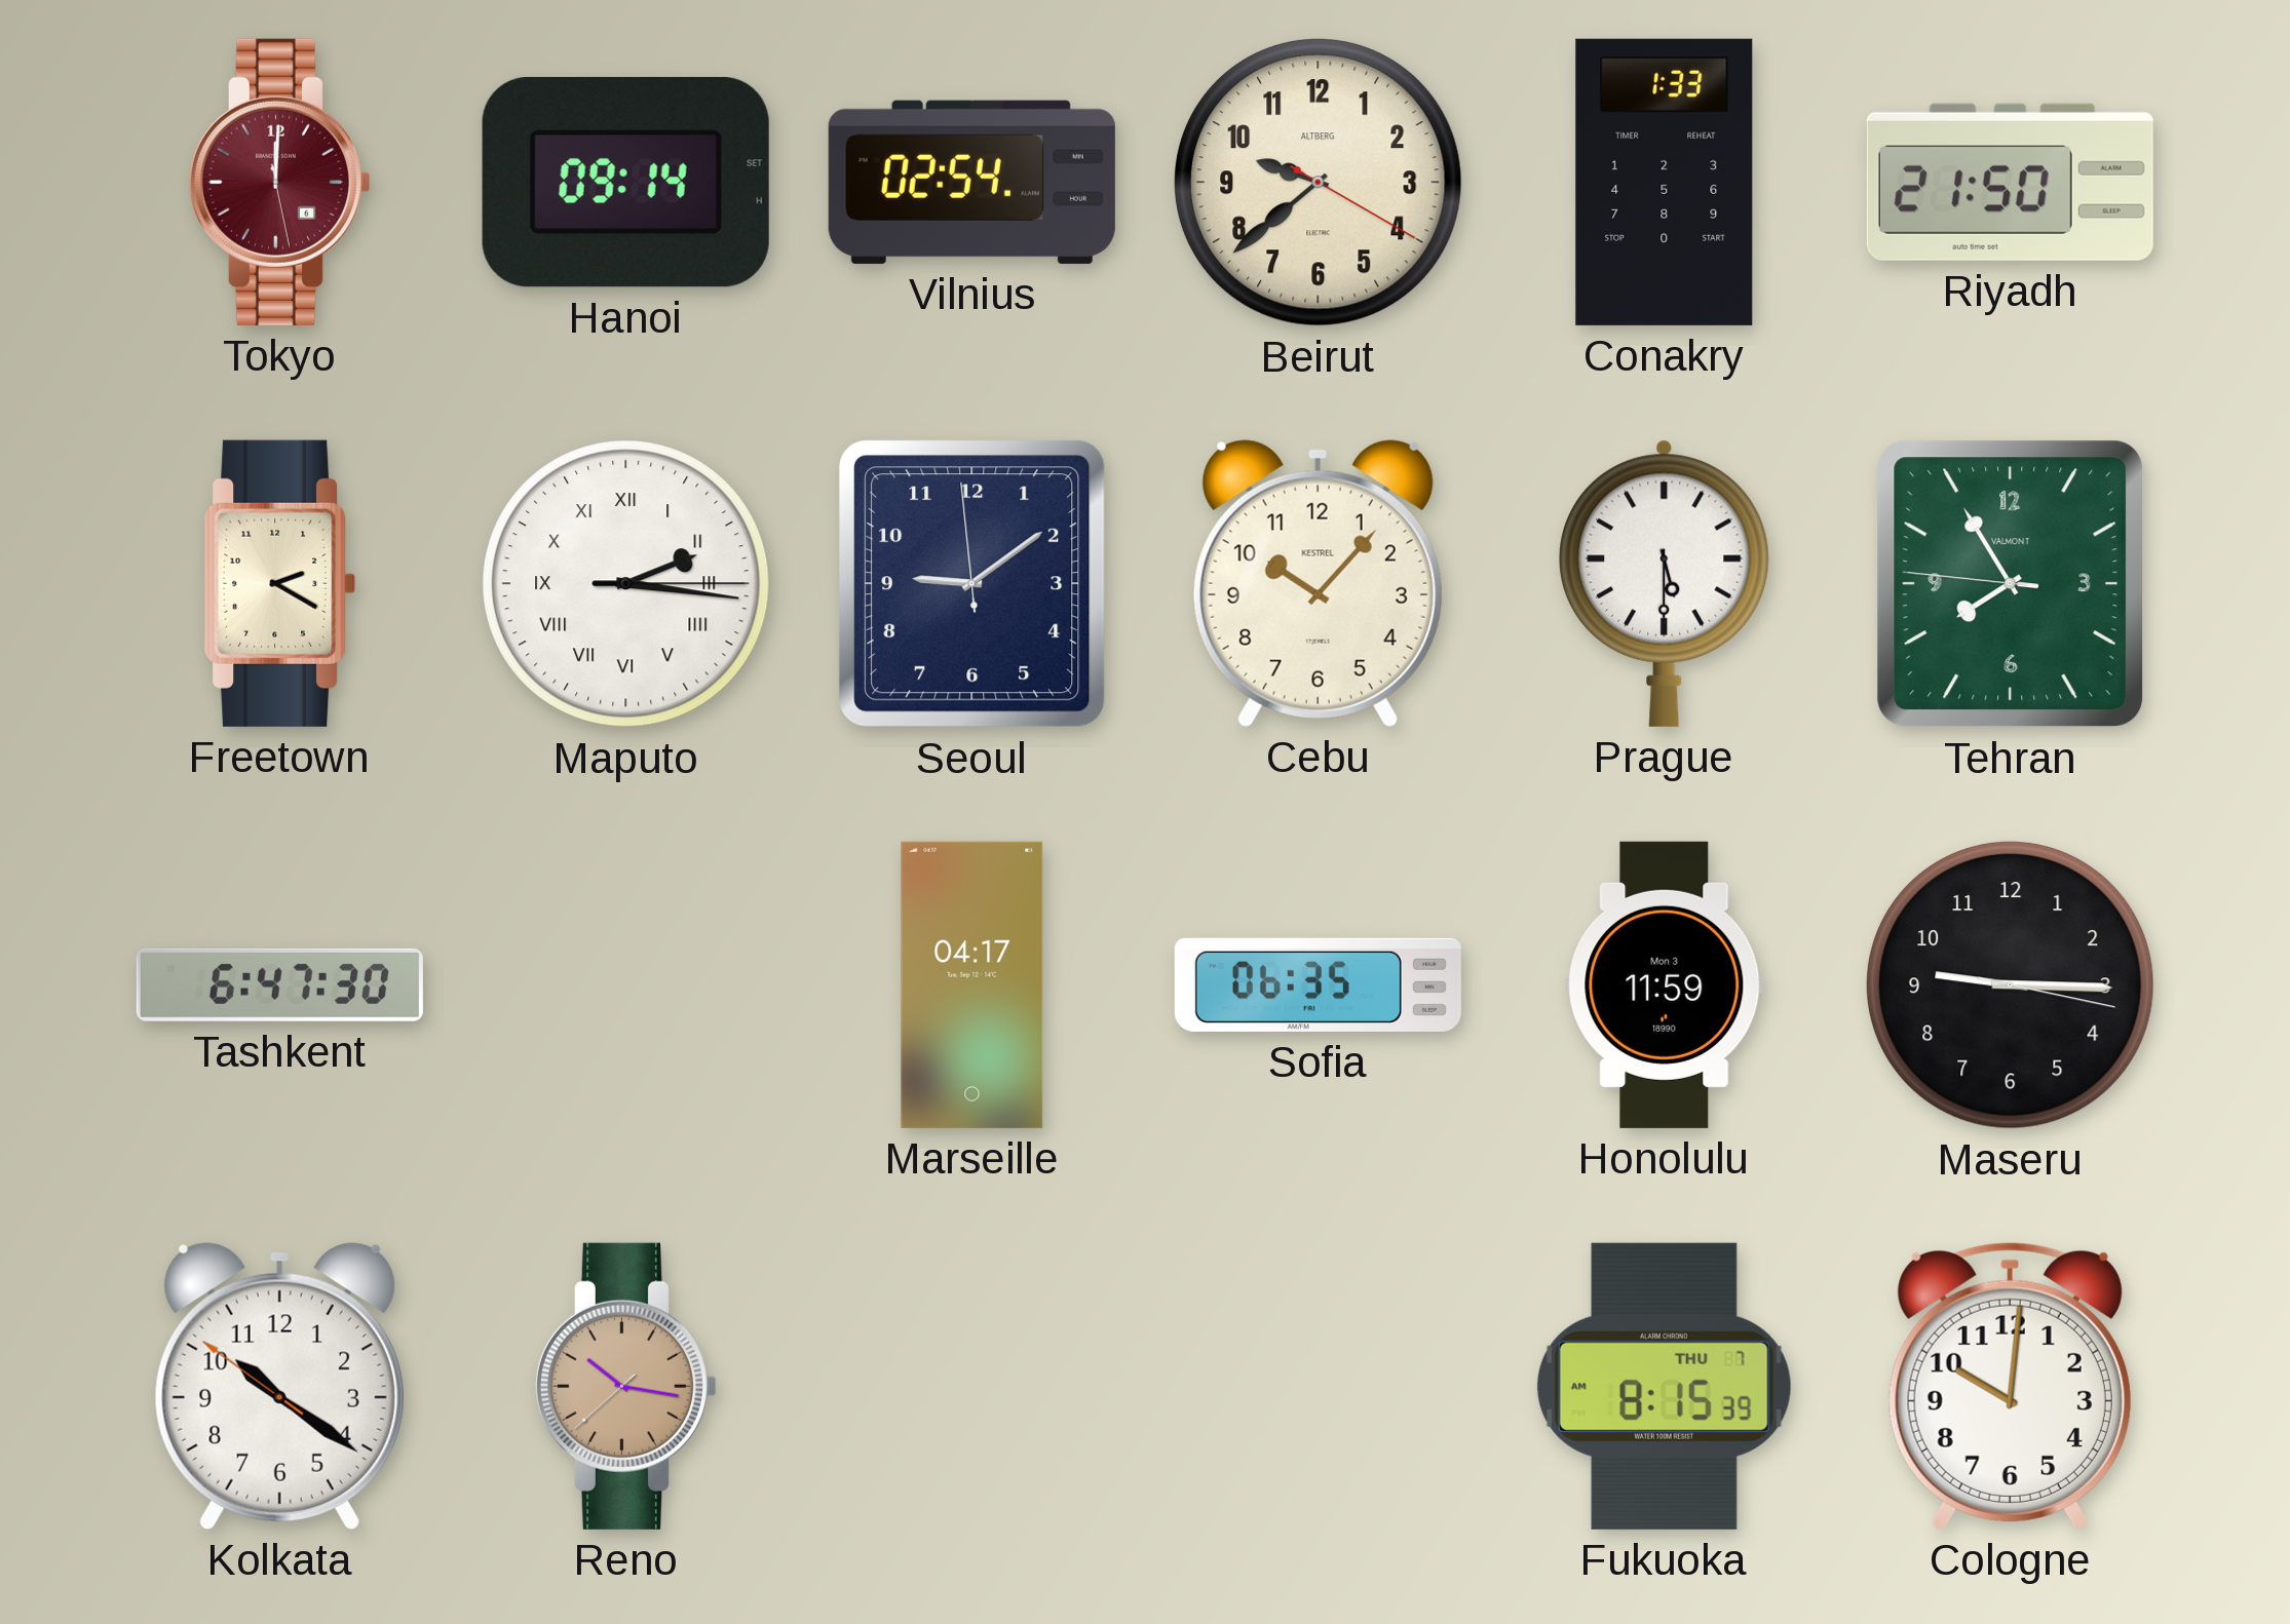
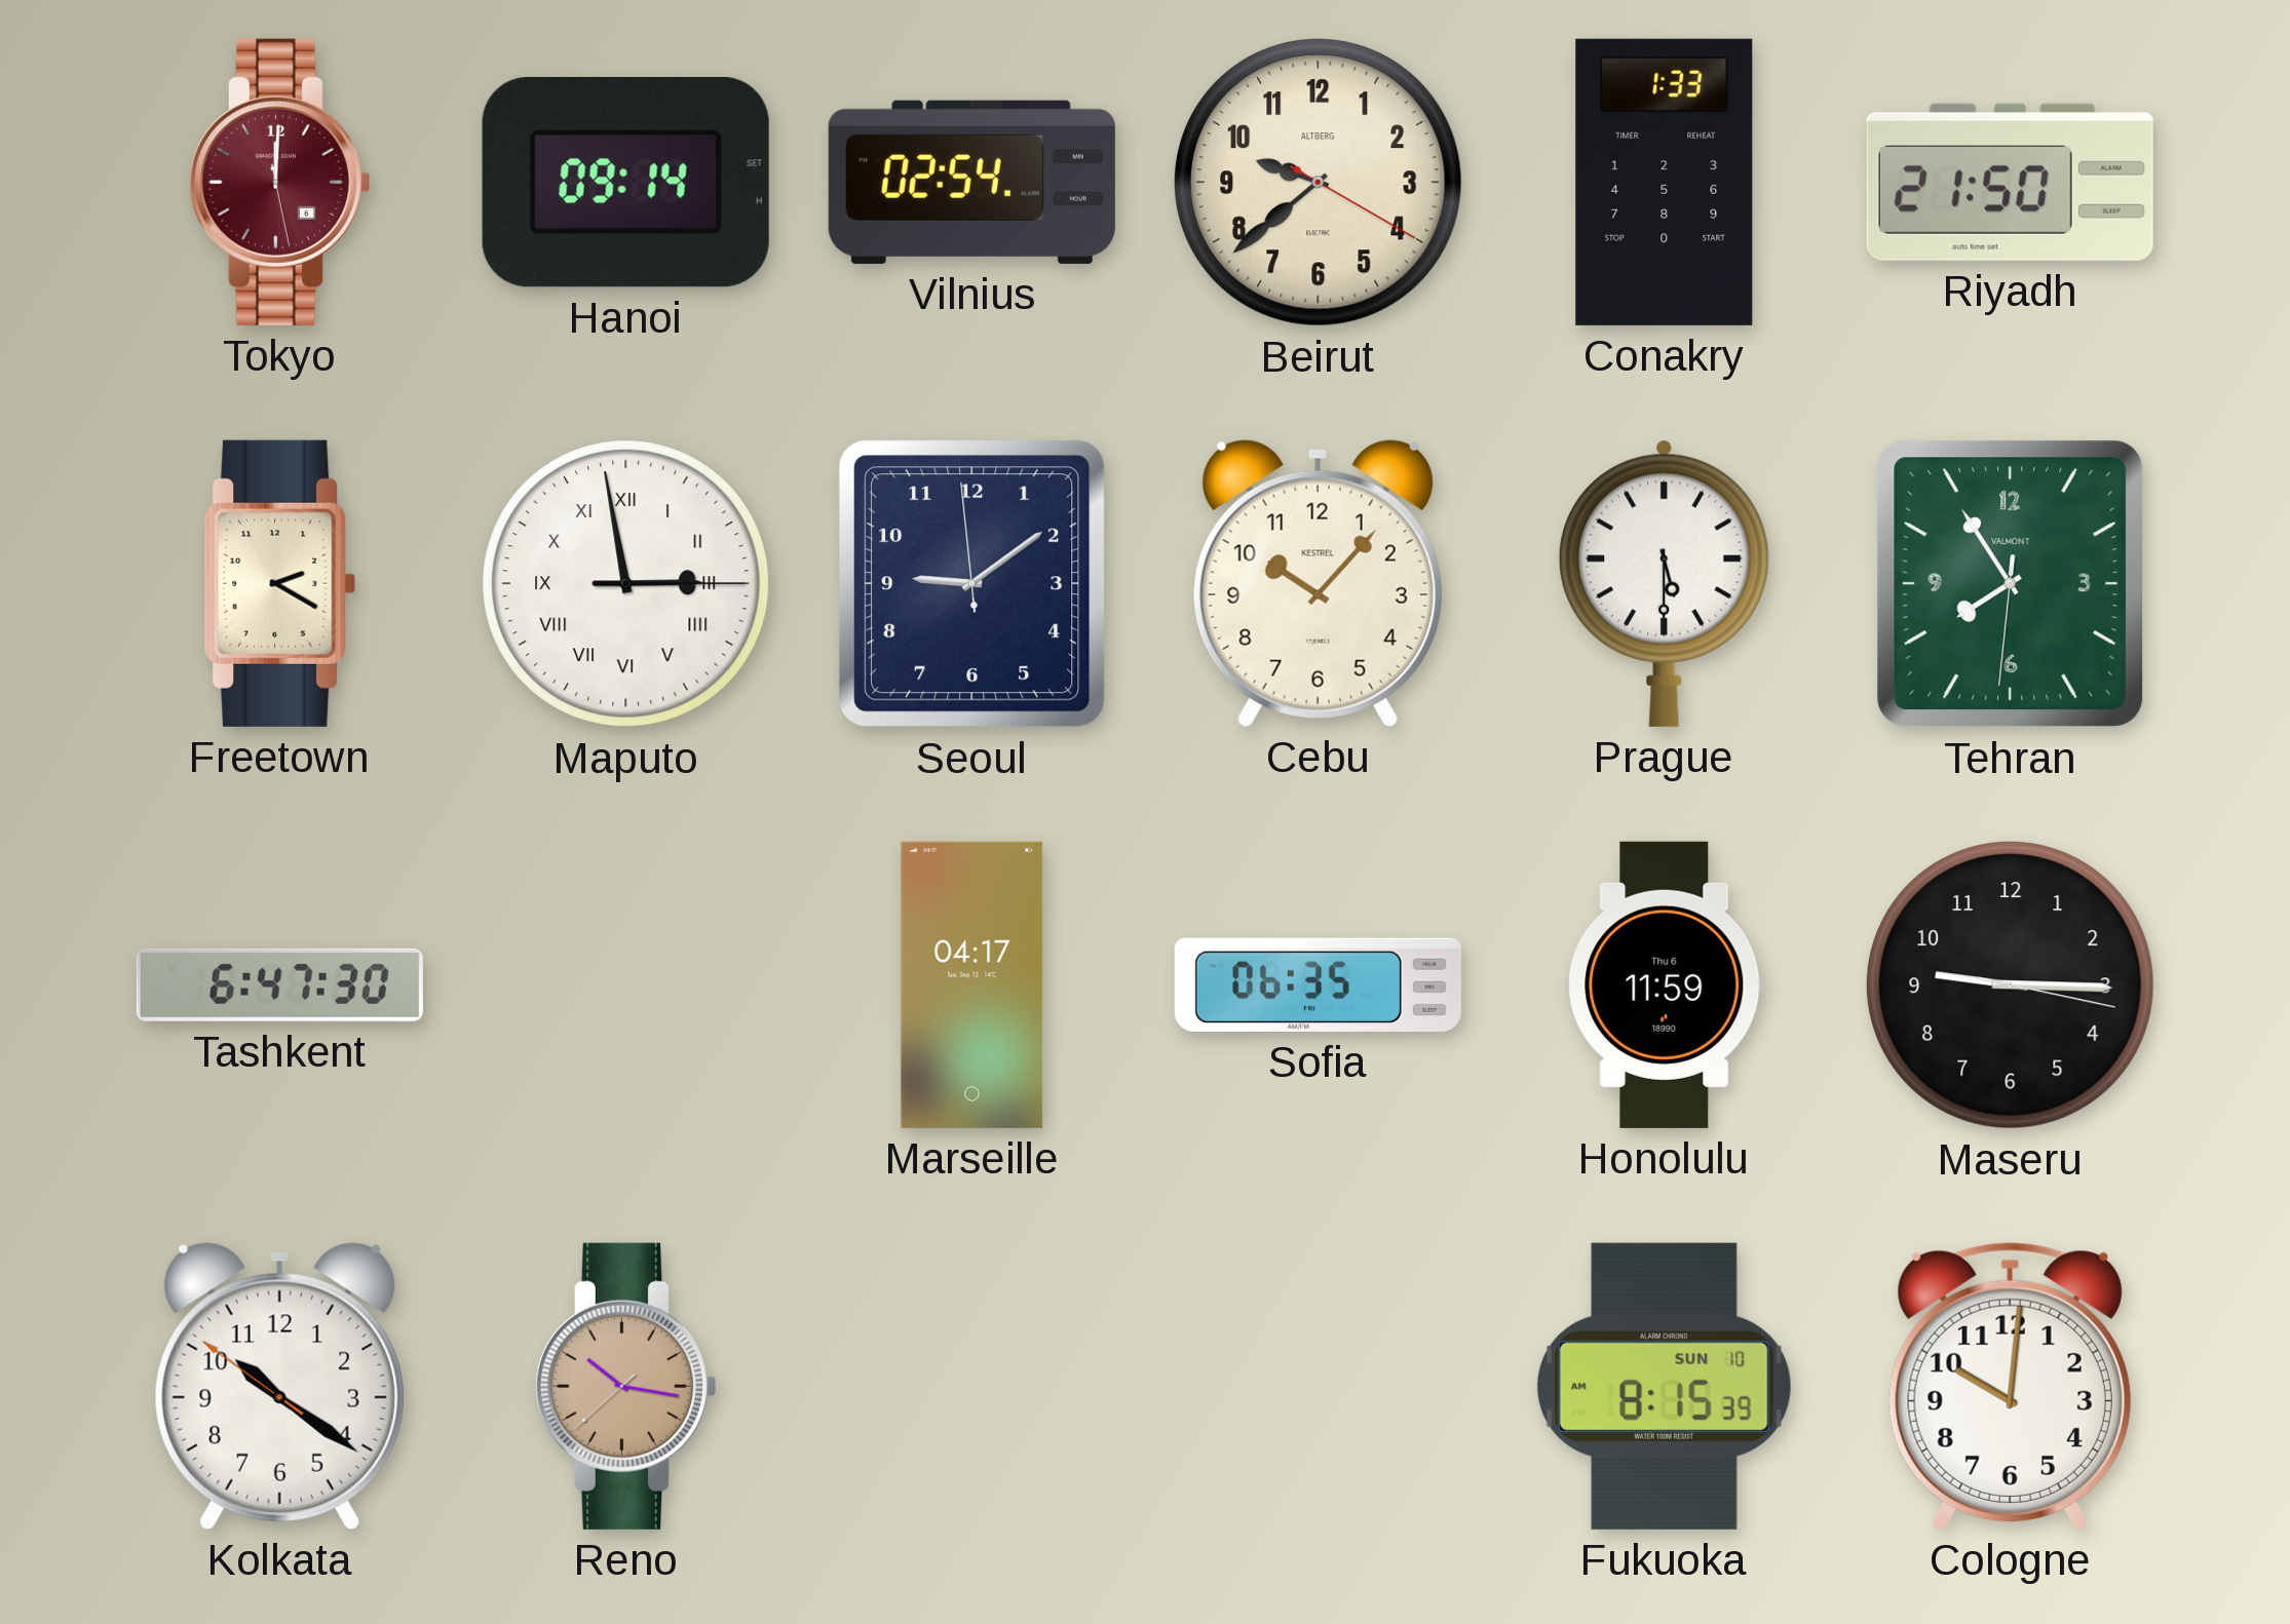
Maputo: 2:16 -> 2:58
Tehran: 7:54:46 -> 7:54:31
Honolulu date: Mon 3 -> Thu 6
Fukuoka date: THU 7 -> SUN 10
